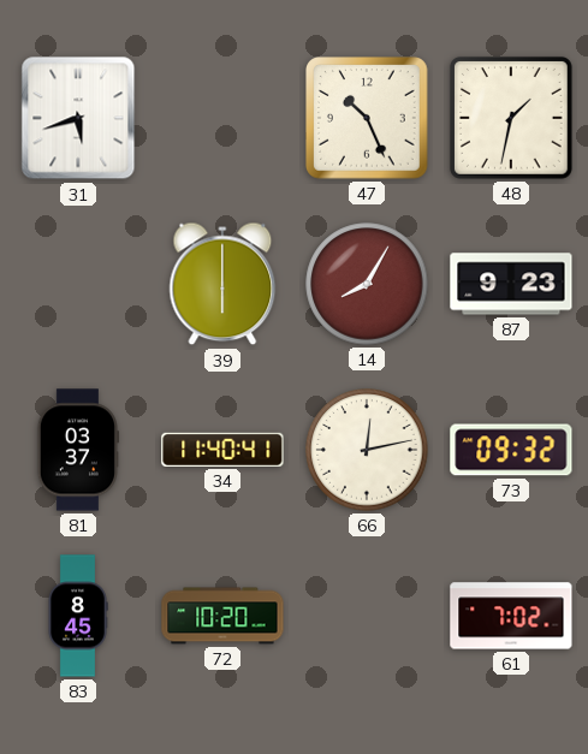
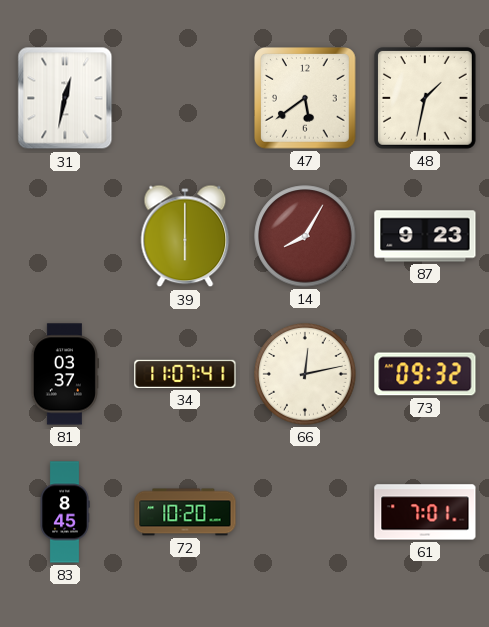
31: 5:42 -> 12:32
47: 10:26 -> 5:39
34: 11:40 -> 11:07
61: 7:02 -> 7:01
